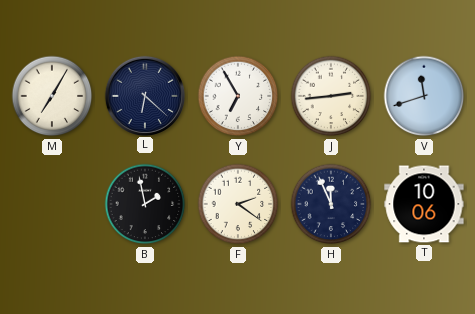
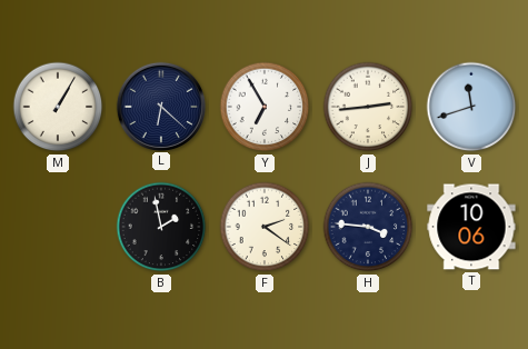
M: 7:05 -> 1:05
H: 11:56 -> 3:46
